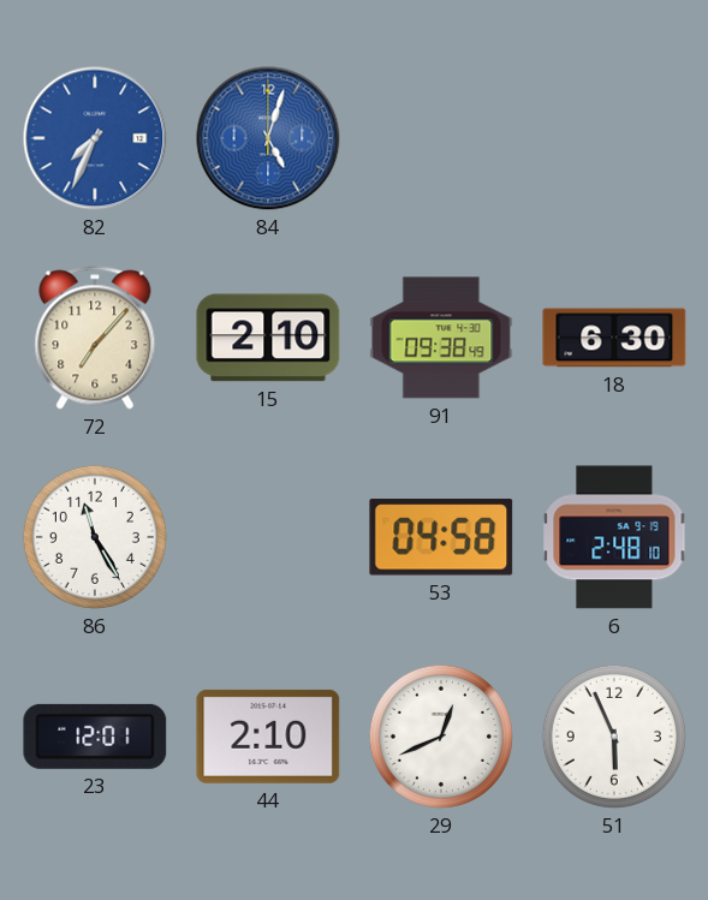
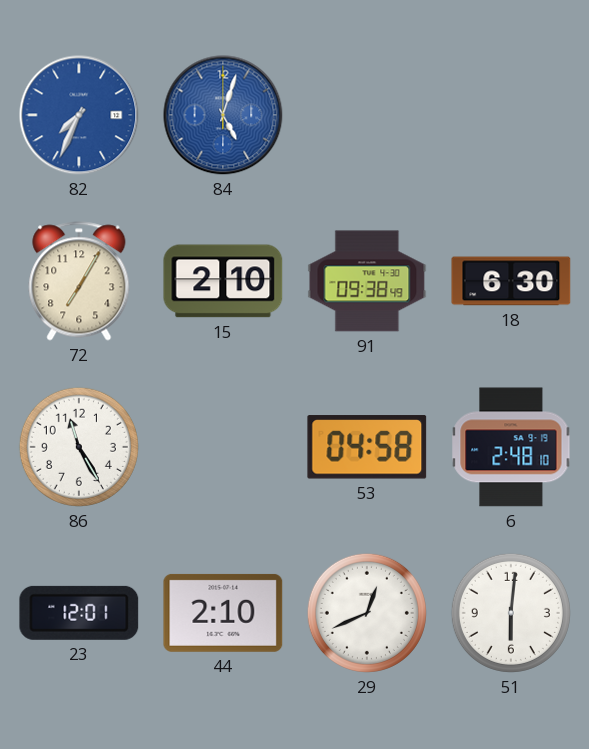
72: 7:07 -> 7:05
51: 5:56 -> 6:01
